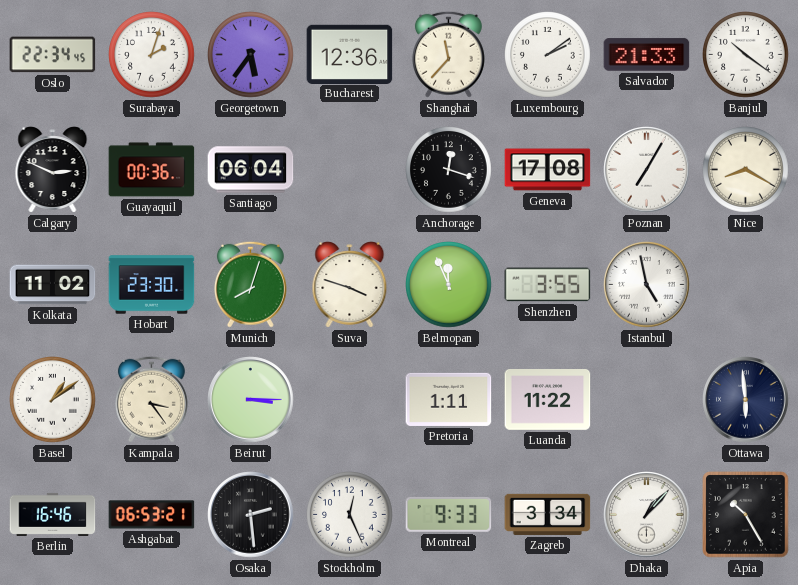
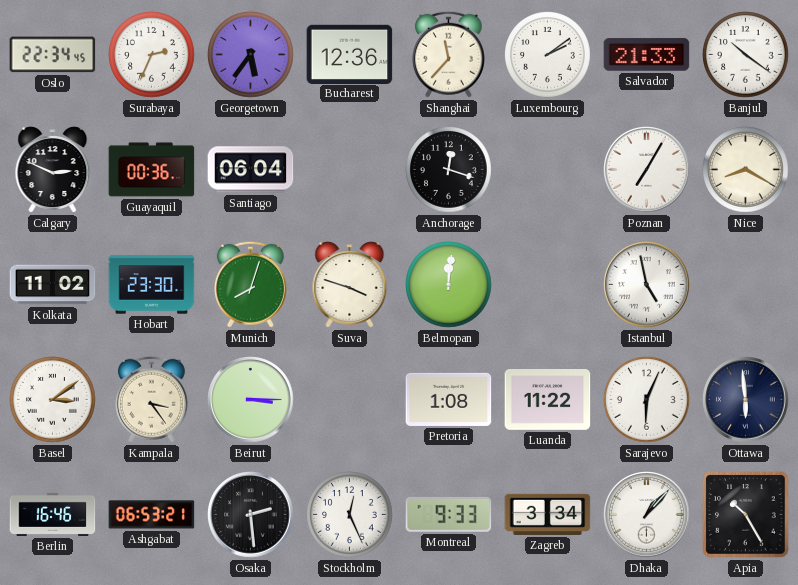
Surabaya: 2:03 -> 2:34
Geneva: 17:08 -> none
Belmopan: 11:56 -> 12:01
Shenzhen: 3:55 -> none
Basel: 1:09 -> 3:09
Pretoria: 1:11 -> 1:08
Sarajevo: none -> 6:04
